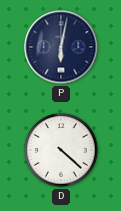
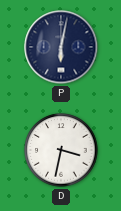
D: 4:22 -> 3:32
